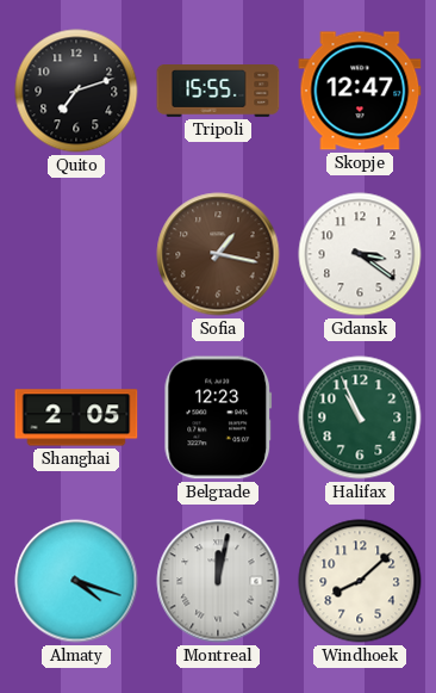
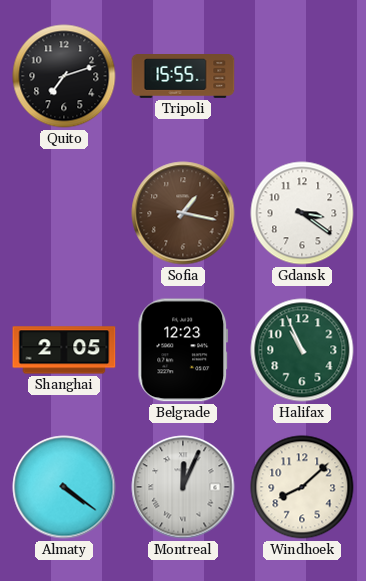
Skopje: 12:47 -> none
Almaty: 4:18 -> 4:21
Montreal: 12:02 -> 12:04
